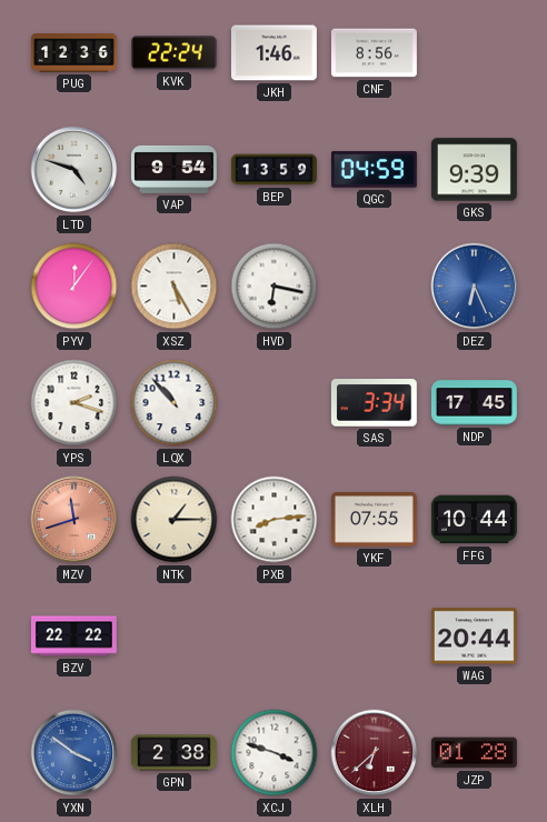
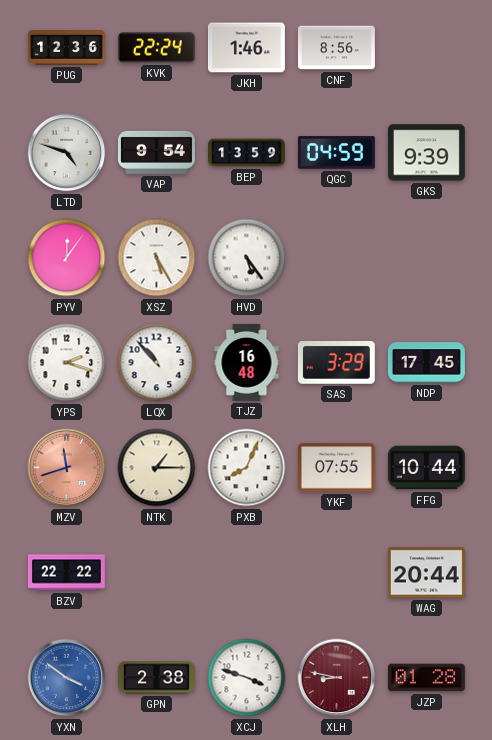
HVD: 6:17 -> 5:24
DEZ: 6:26 -> none
TJZ: none -> 16:48
SAS: 3:34 -> 3:29
PXB: 8:14 -> 8:04
XLH: 6:38 -> 8:47
